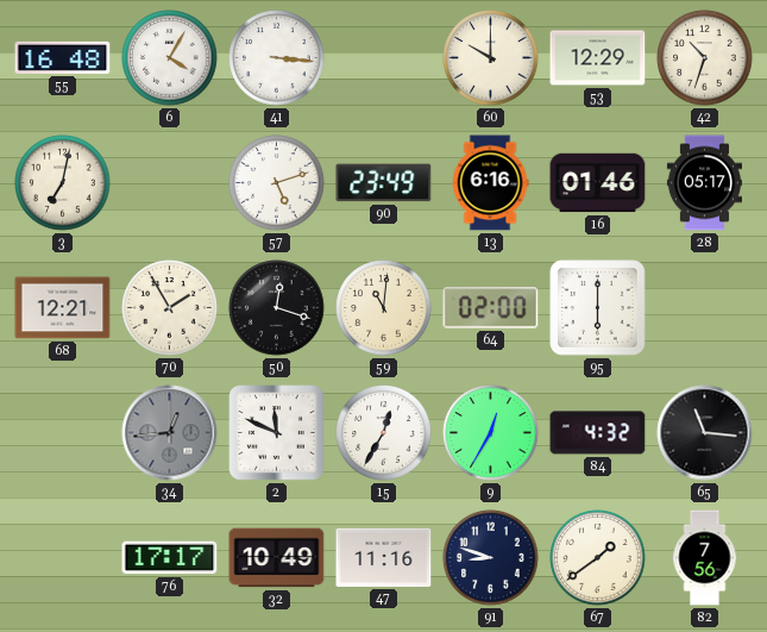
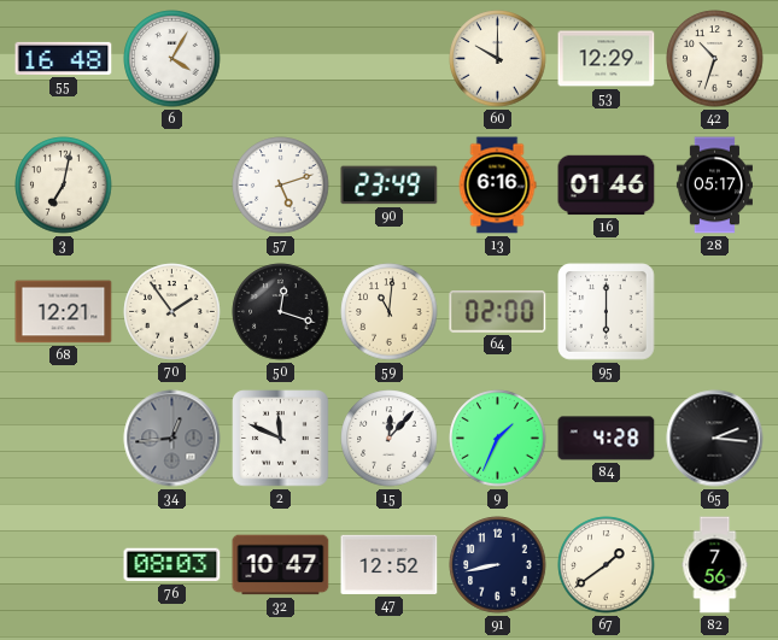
41: 3:16 -> none
70: 1:55 -> 1:54
15: 12:35 -> 12:07
9: 12:35 -> 1:34
84: 4:32 -> 4:28
65: 11:16 -> 2:16
76: 17:17 -> 08:03
32: 10:49 -> 10:47
47: 11:16 -> 12:52
91: 8:48 -> 8:43
